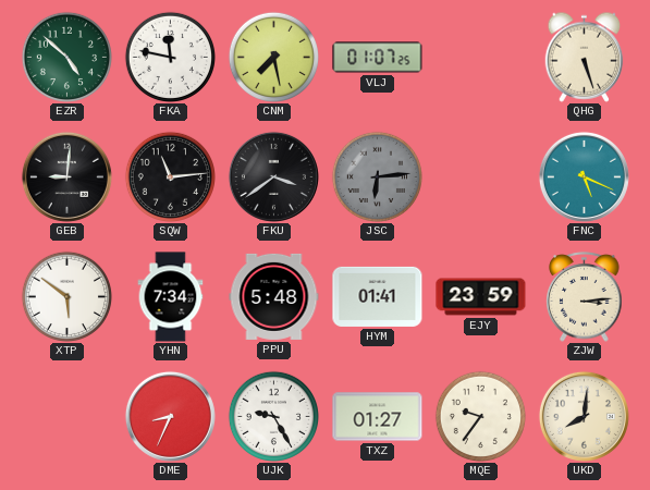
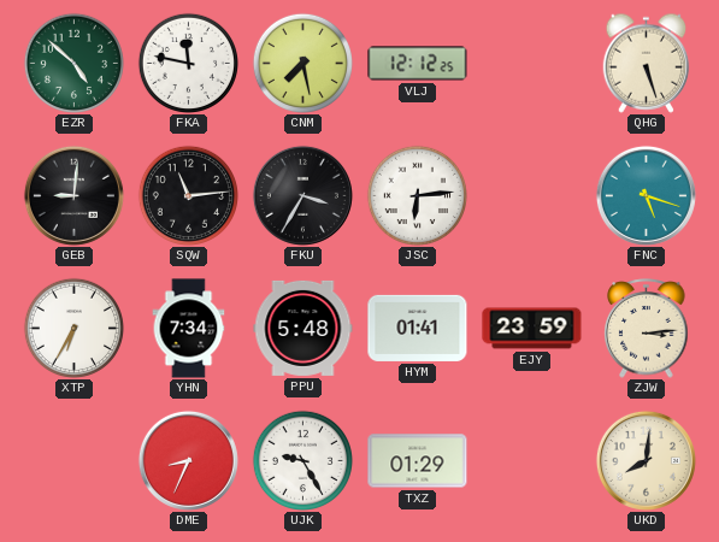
VLJ: 01:07 -> 12:12
FKU: 3:39 -> 3:35
JSC dial: grey -> white
FNC: 5:19 -> 5:18
XTP: 5:51 -> 6:35
TXZ: 01:27 -> 01:29
MQE: 9:36 -> none
